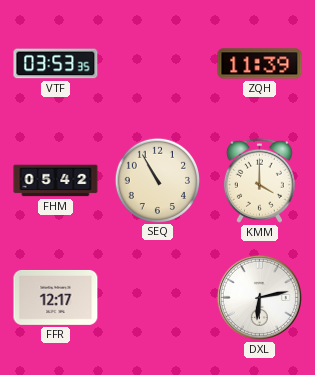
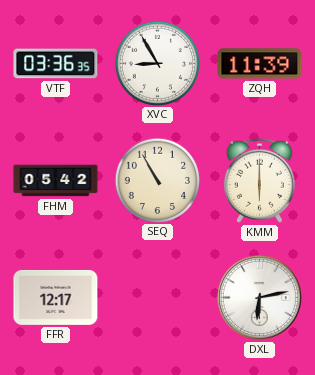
VTF: 03:53 -> 03:36
XVC: none -> 8:55
KMM: 4:00 -> 6:00
